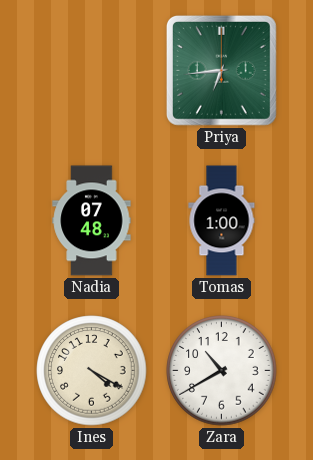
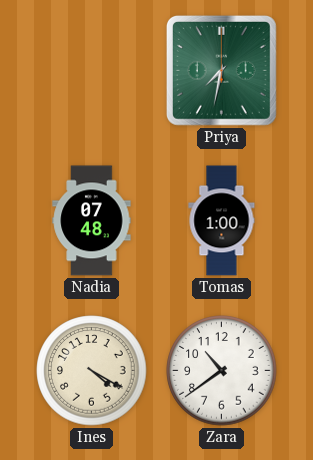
Priya: 6:44 -> 7:32
Zara: 10:40 -> 10:39
